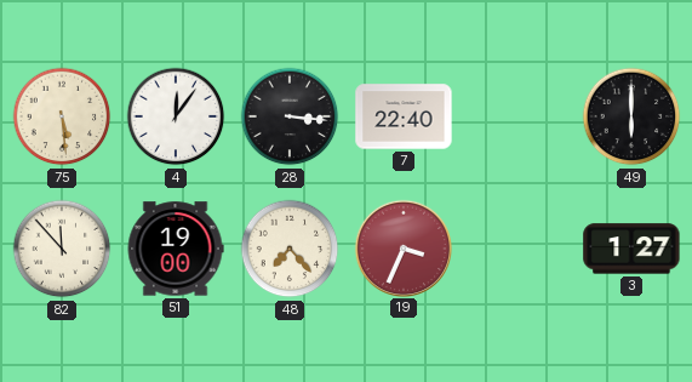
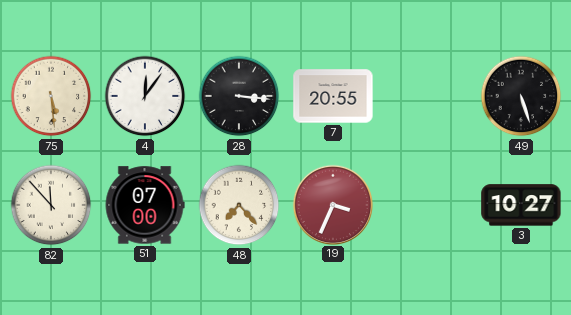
7: 22:40 -> 20:55
49: 6:00 -> 5:27
51: 19:00 -> 07:00
3: 1:27 -> 10:27
